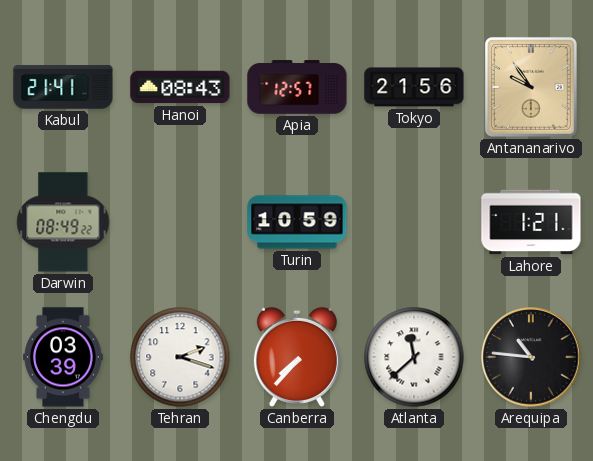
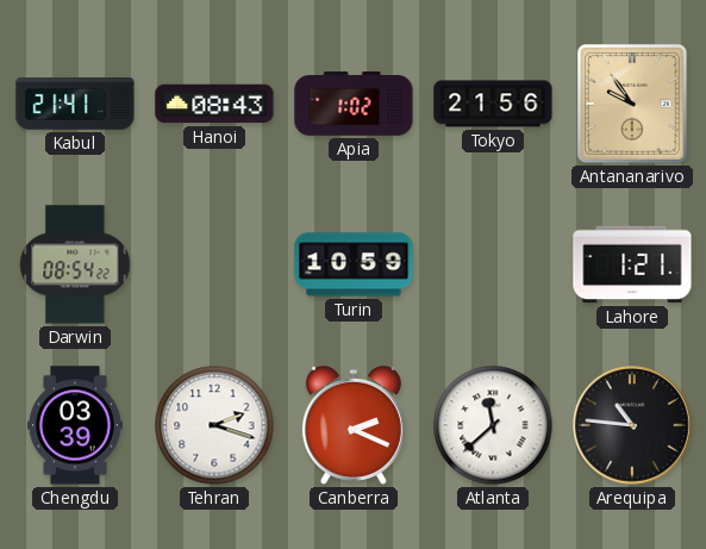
Apia: 12:57 -> 1:02
Darwin: 08:49 -> 08:54
Canberra: 7:37 -> 2:19
